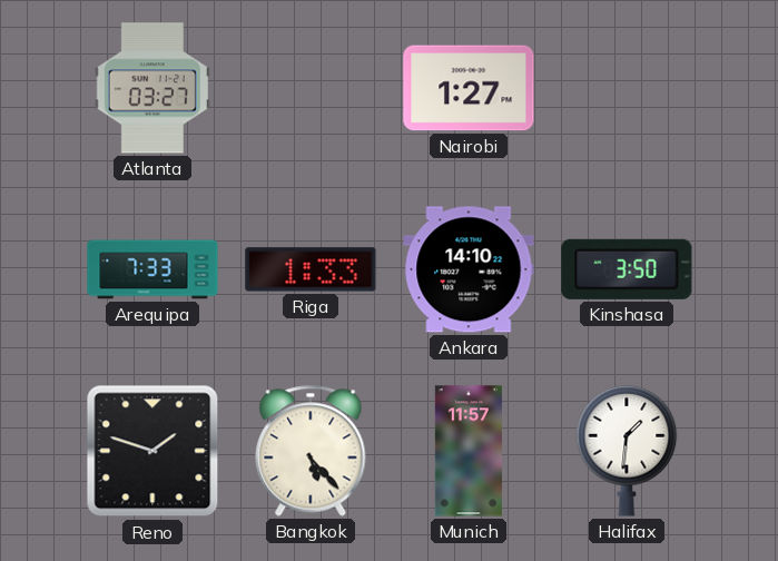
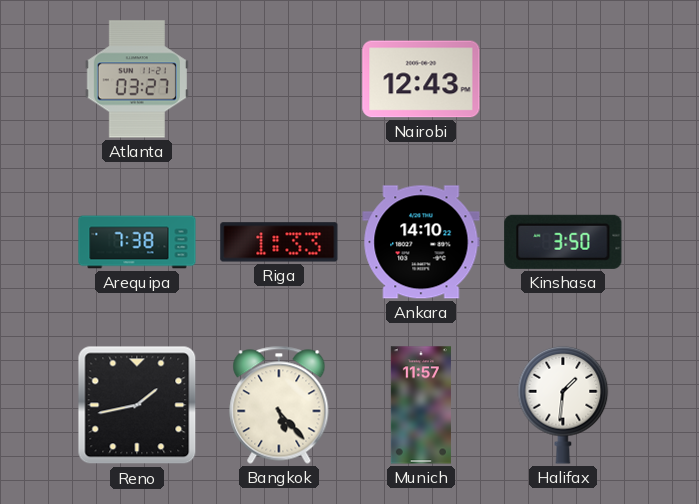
Nairobi: 1:27 -> 12:43
Arequipa: 7:33 -> 7:38
Reno: 1:48 -> 1:43
